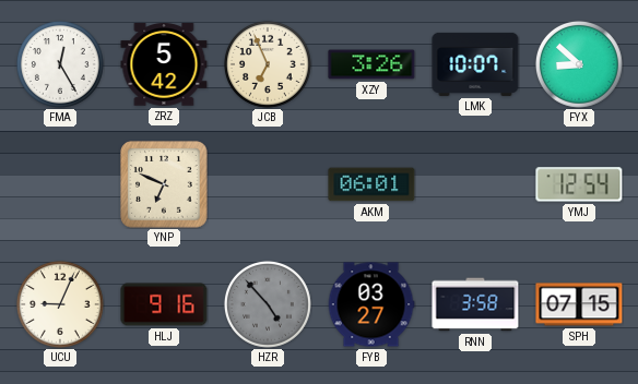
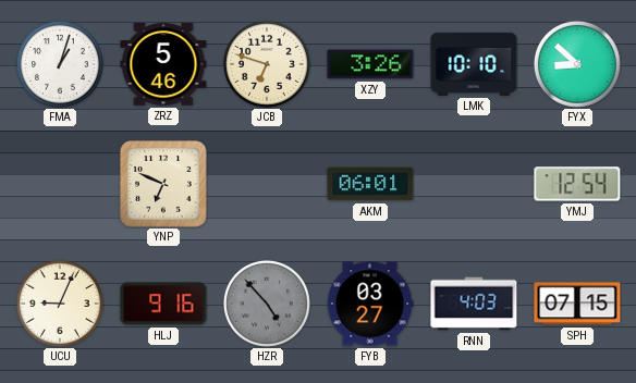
FMA: 12:25 -> 1:03
ZRZ: 5:42 -> 5:46
JCB: 6:56 -> 6:48
LMK: 10:07 -> 10:10
RNN: 3:58 -> 4:03
